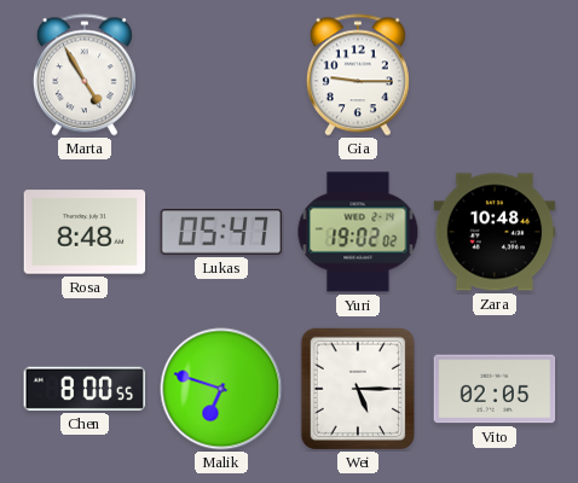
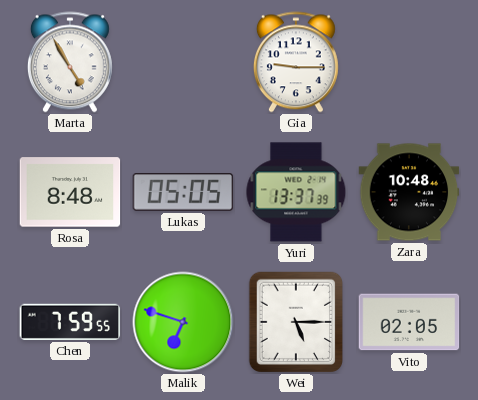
Lukas: 05:47 -> 05:05
Yuri: 19:02 -> 13:37
Chen: 8:00 -> 7:59
